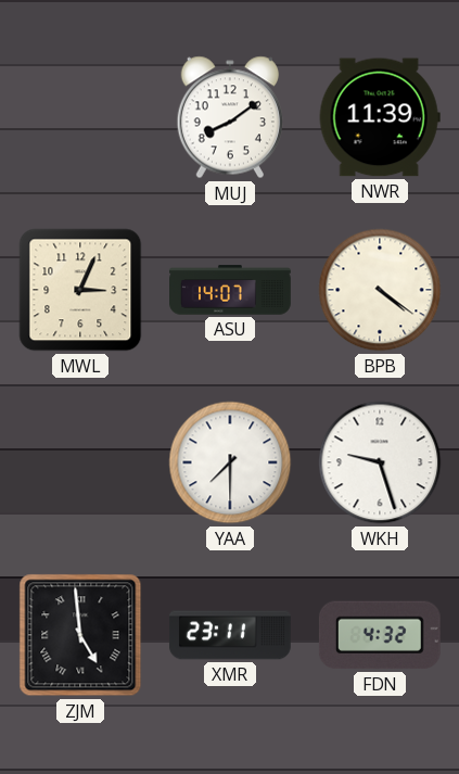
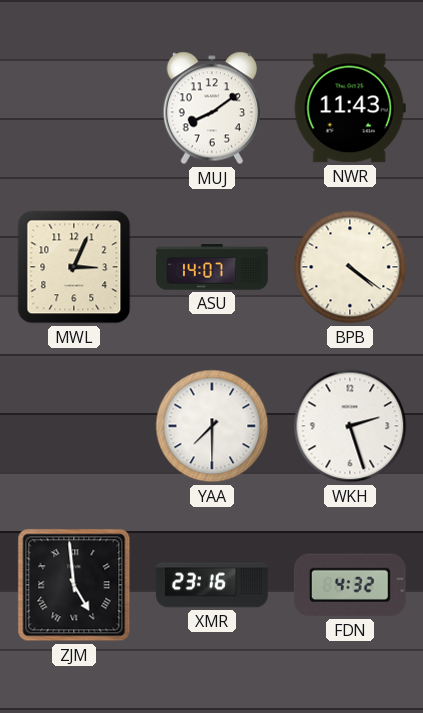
NWR: 11:39 -> 11:43
WKH: 9:27 -> 2:27
XMR: 23:11 -> 23:16
